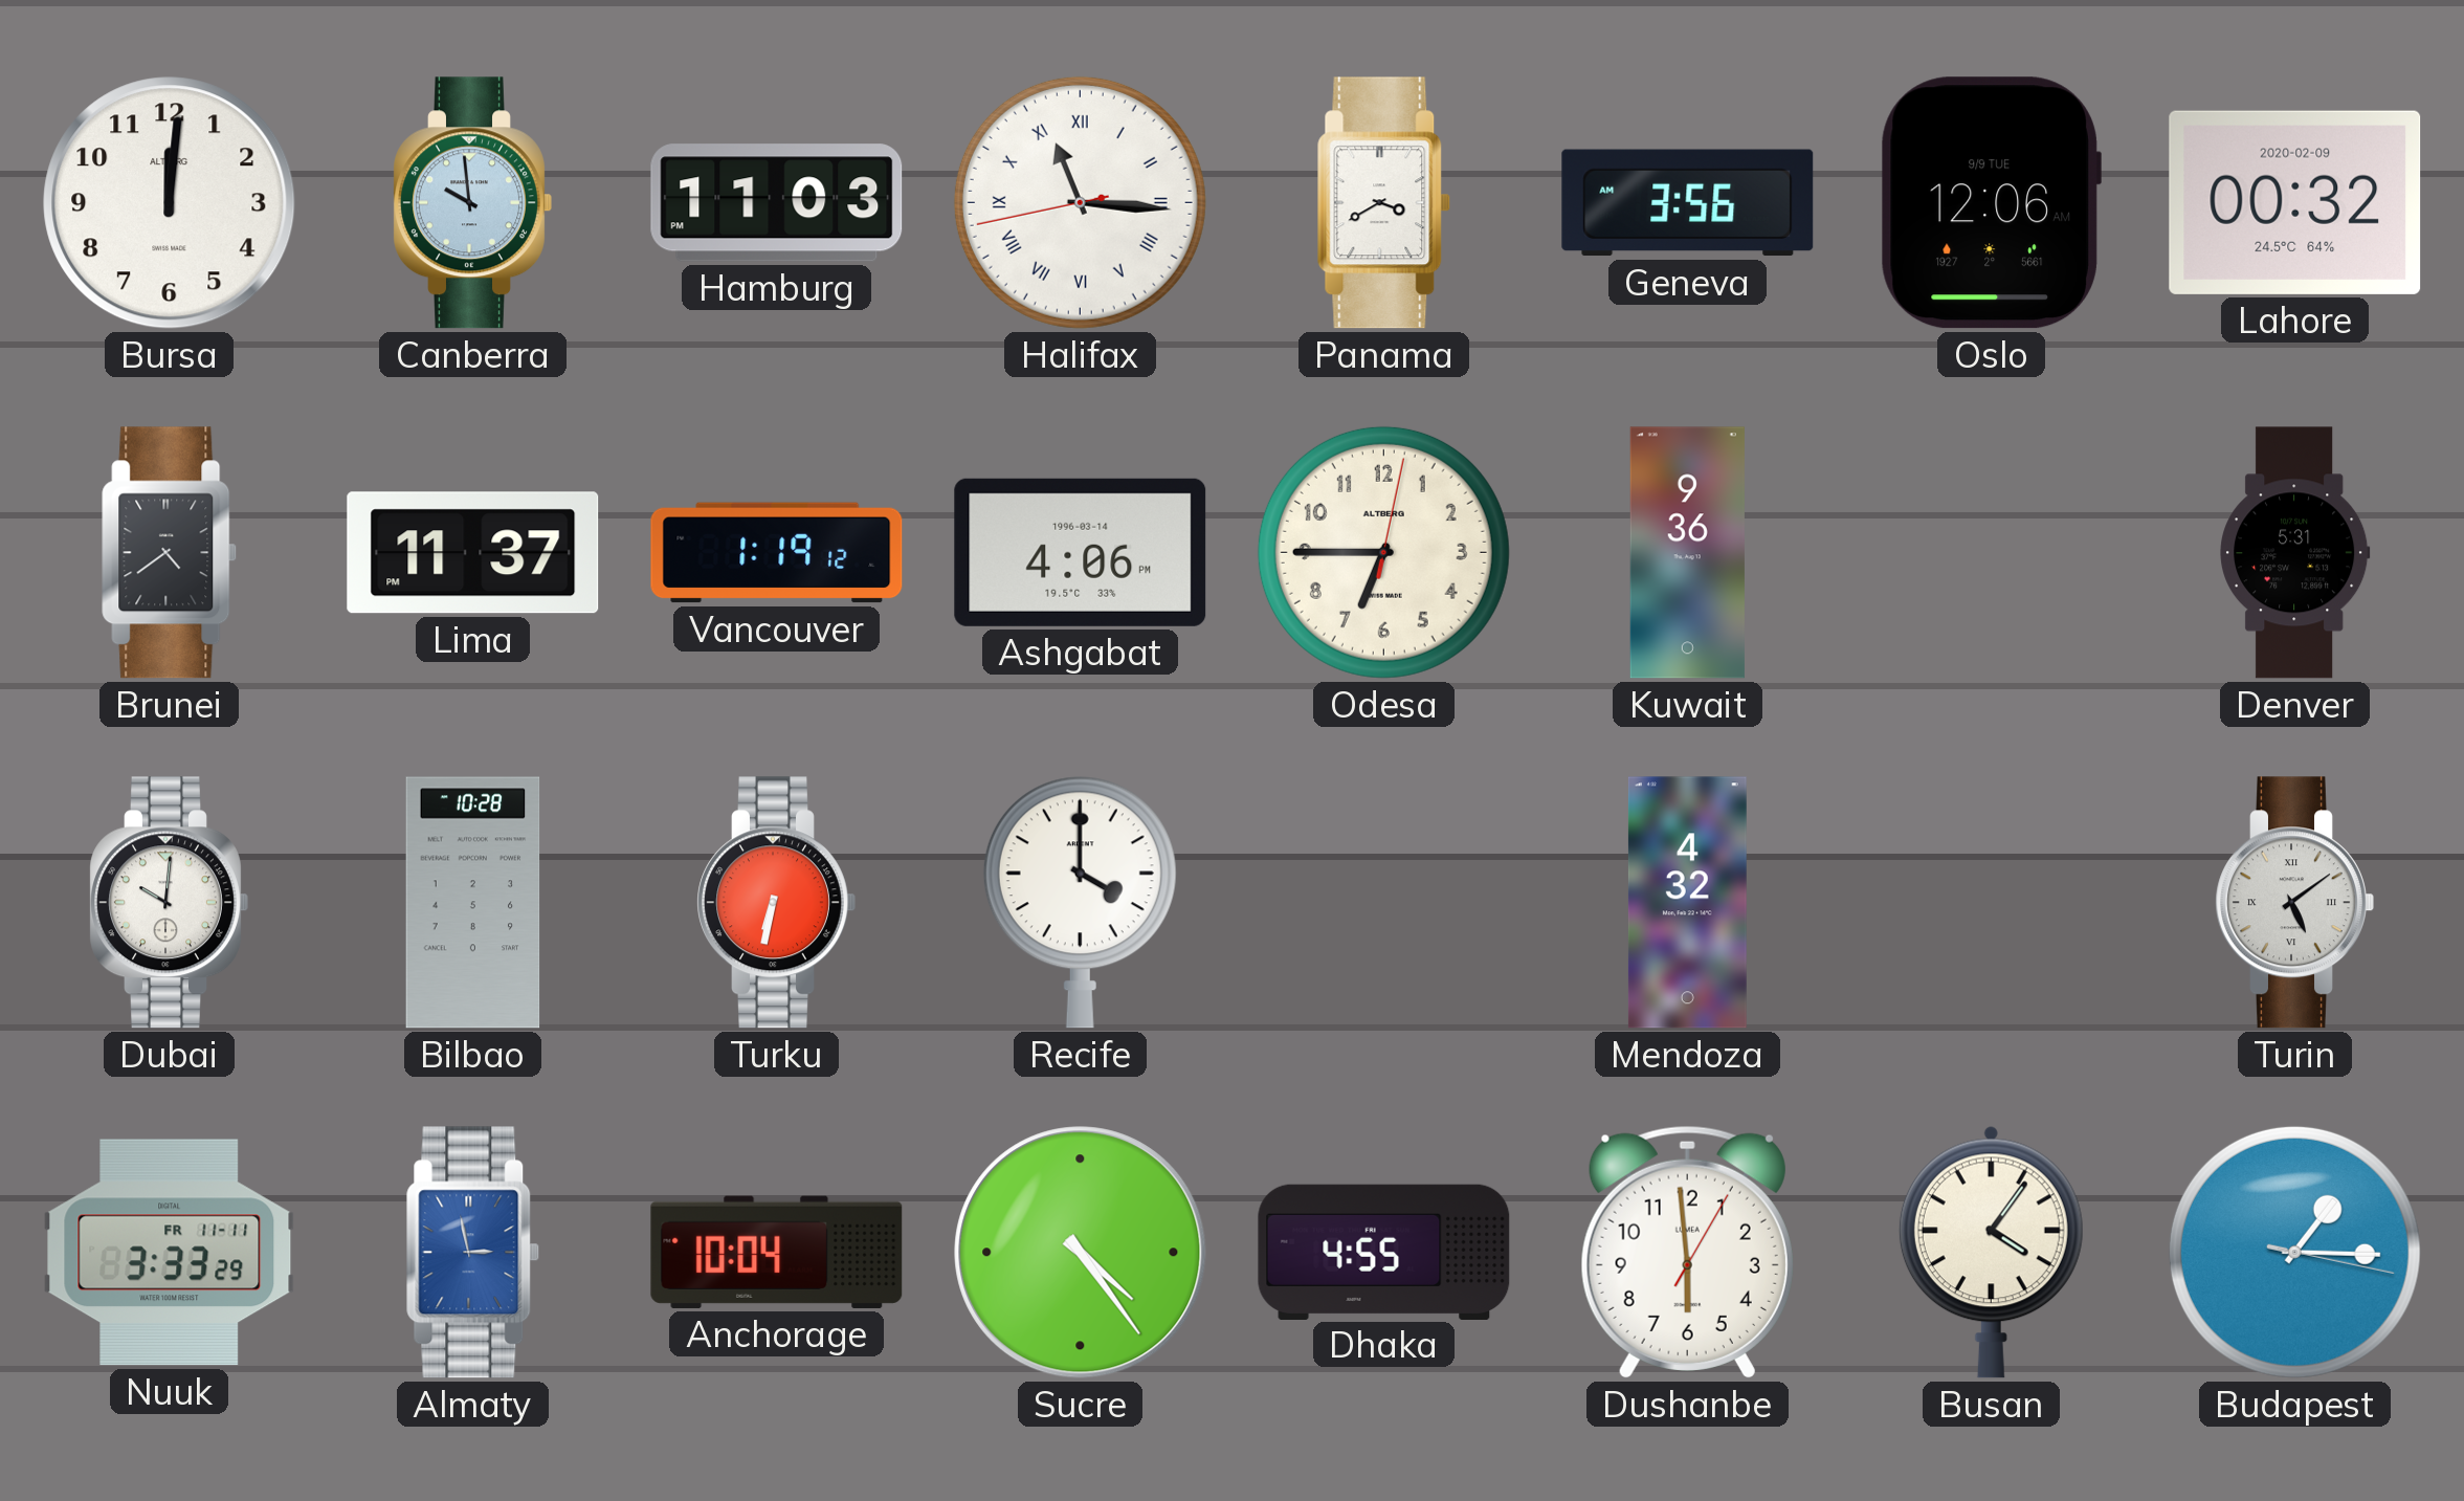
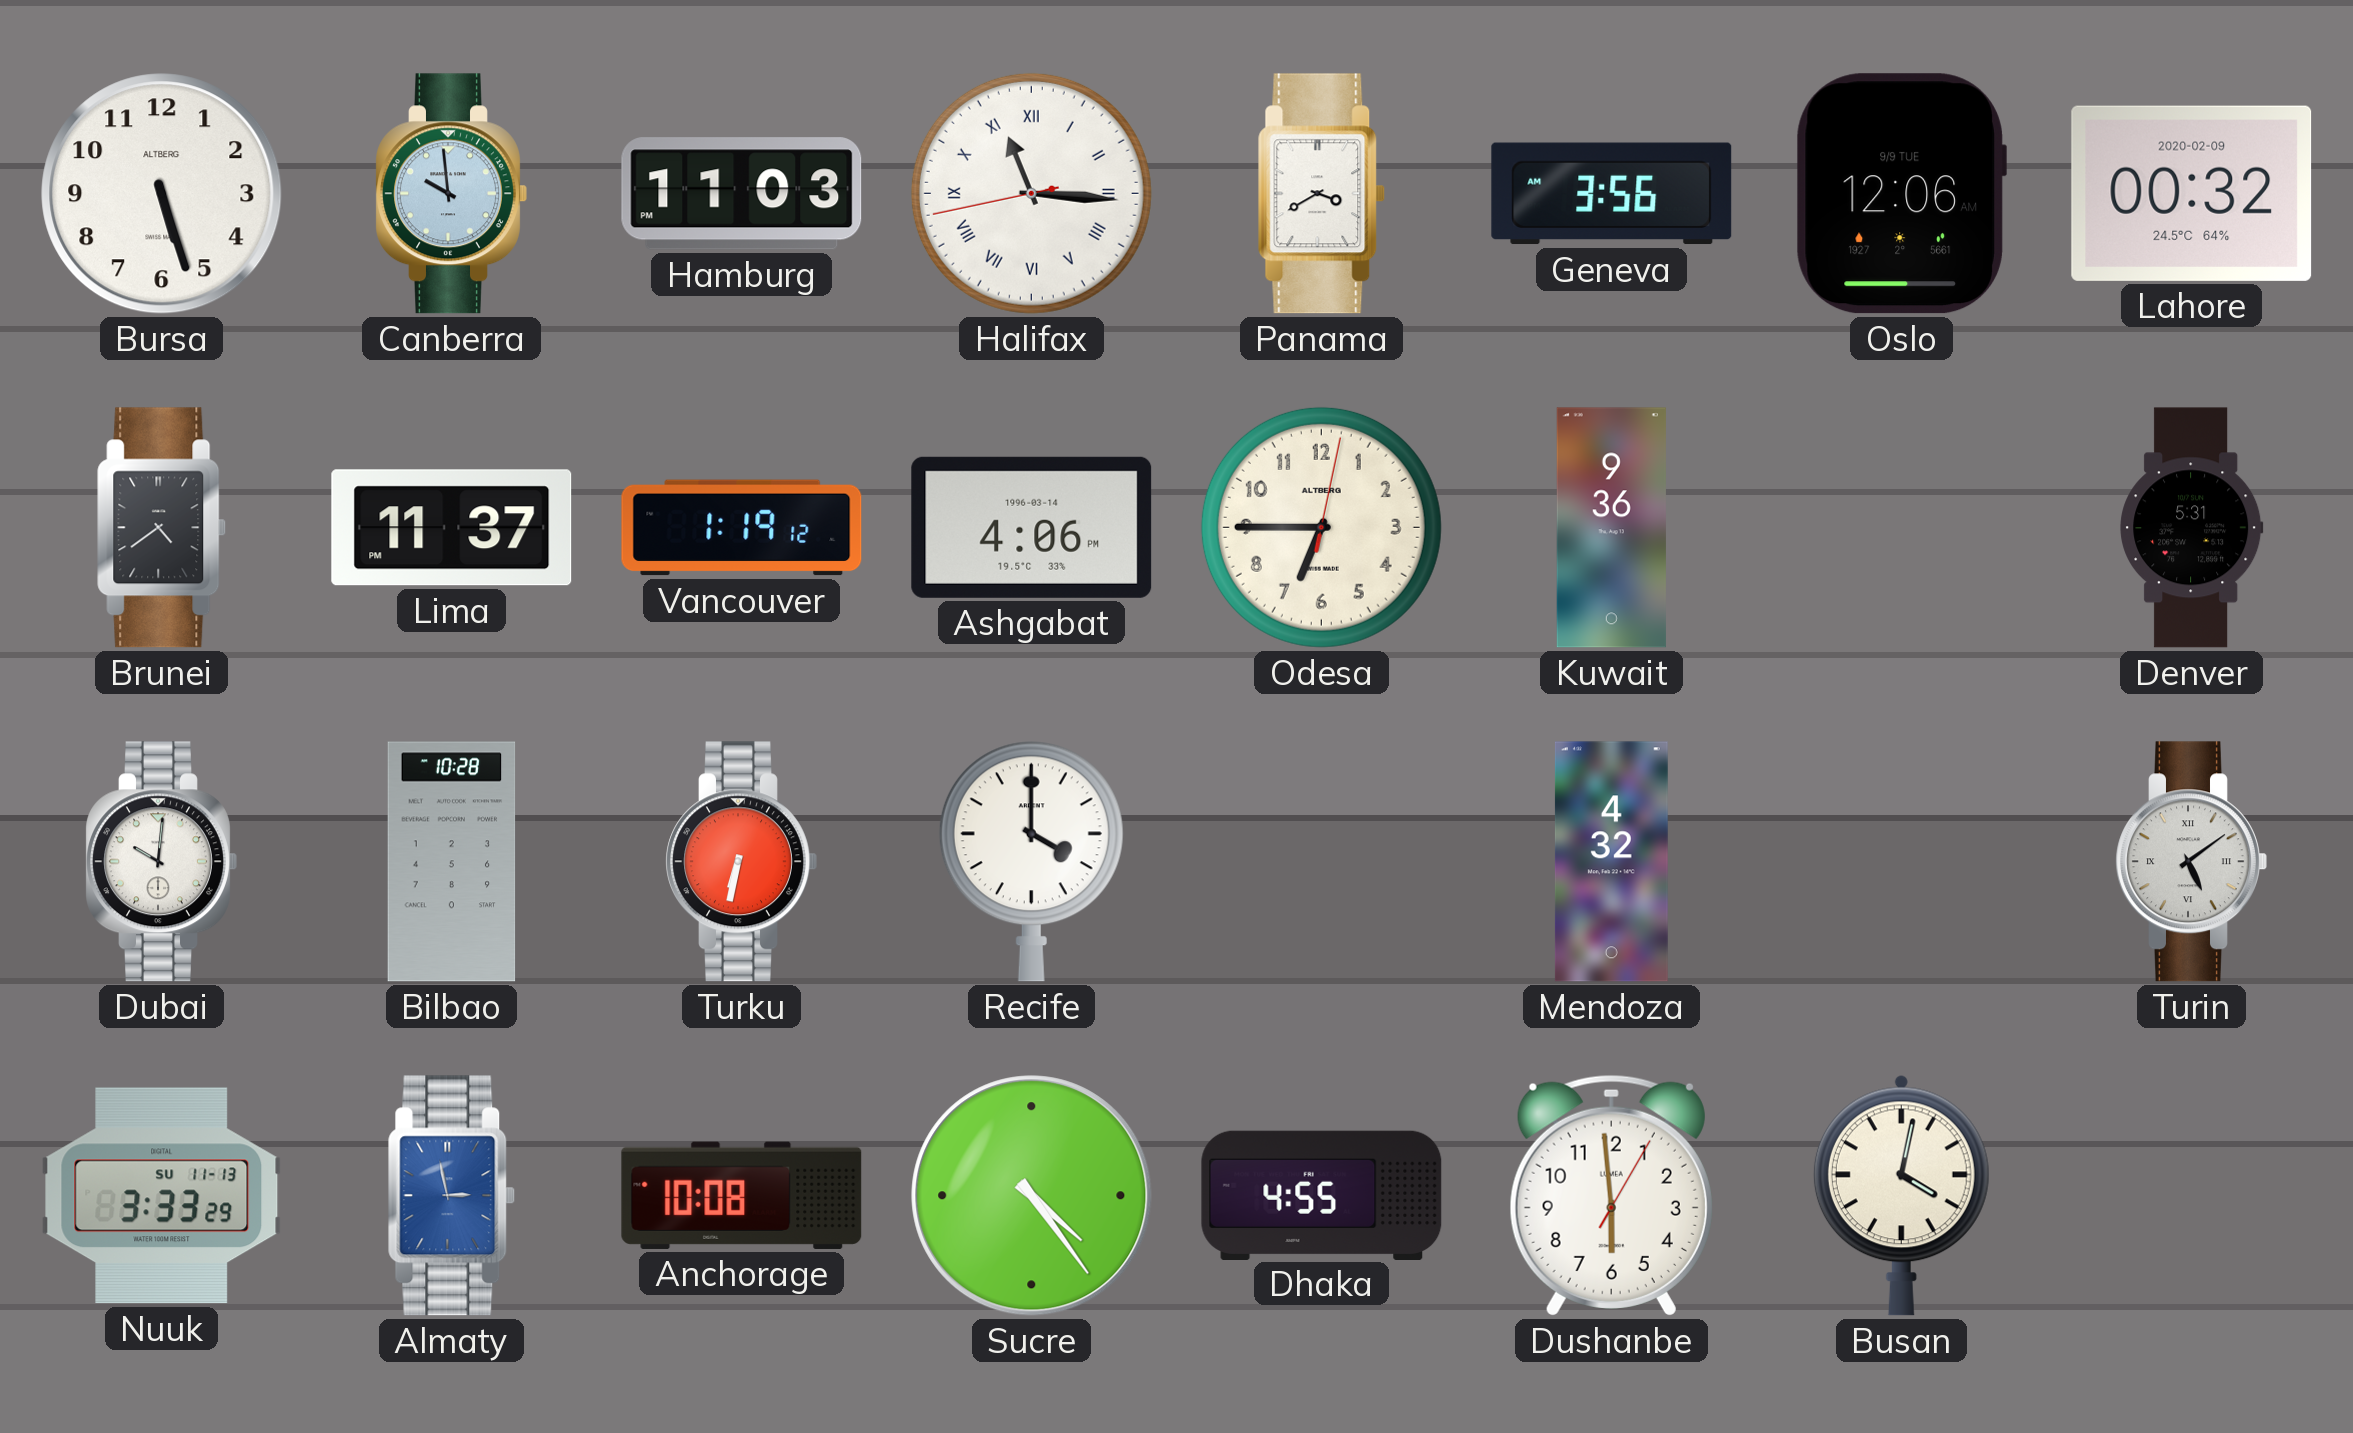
Bursa: 12:01 -> 5:27
Nuuk date: FR 11-11 -> SU 11-13
Anchorage: 10:04 -> 10:08
Busan: 4:06 -> 4:02
Budapest: 1:15 -> none
